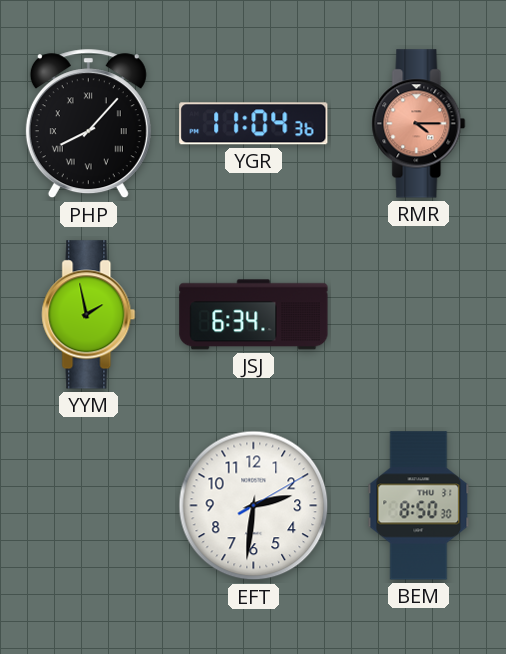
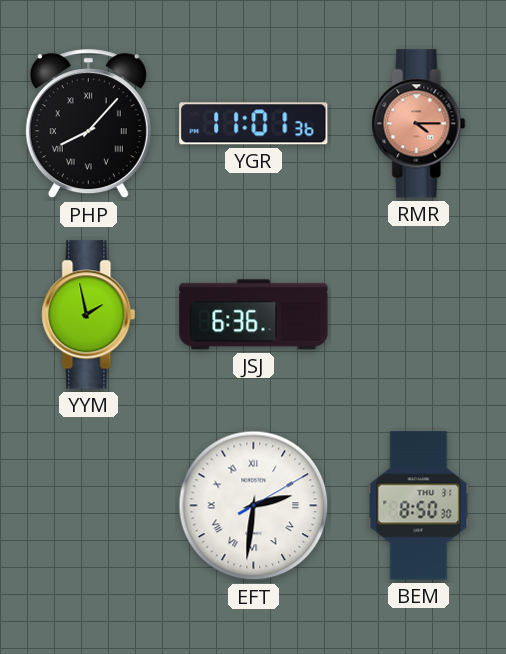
YGR: 11:04 -> 11:01
JSJ: 6:34 -> 6:36
EFT numerals: Arabic -> Roman
